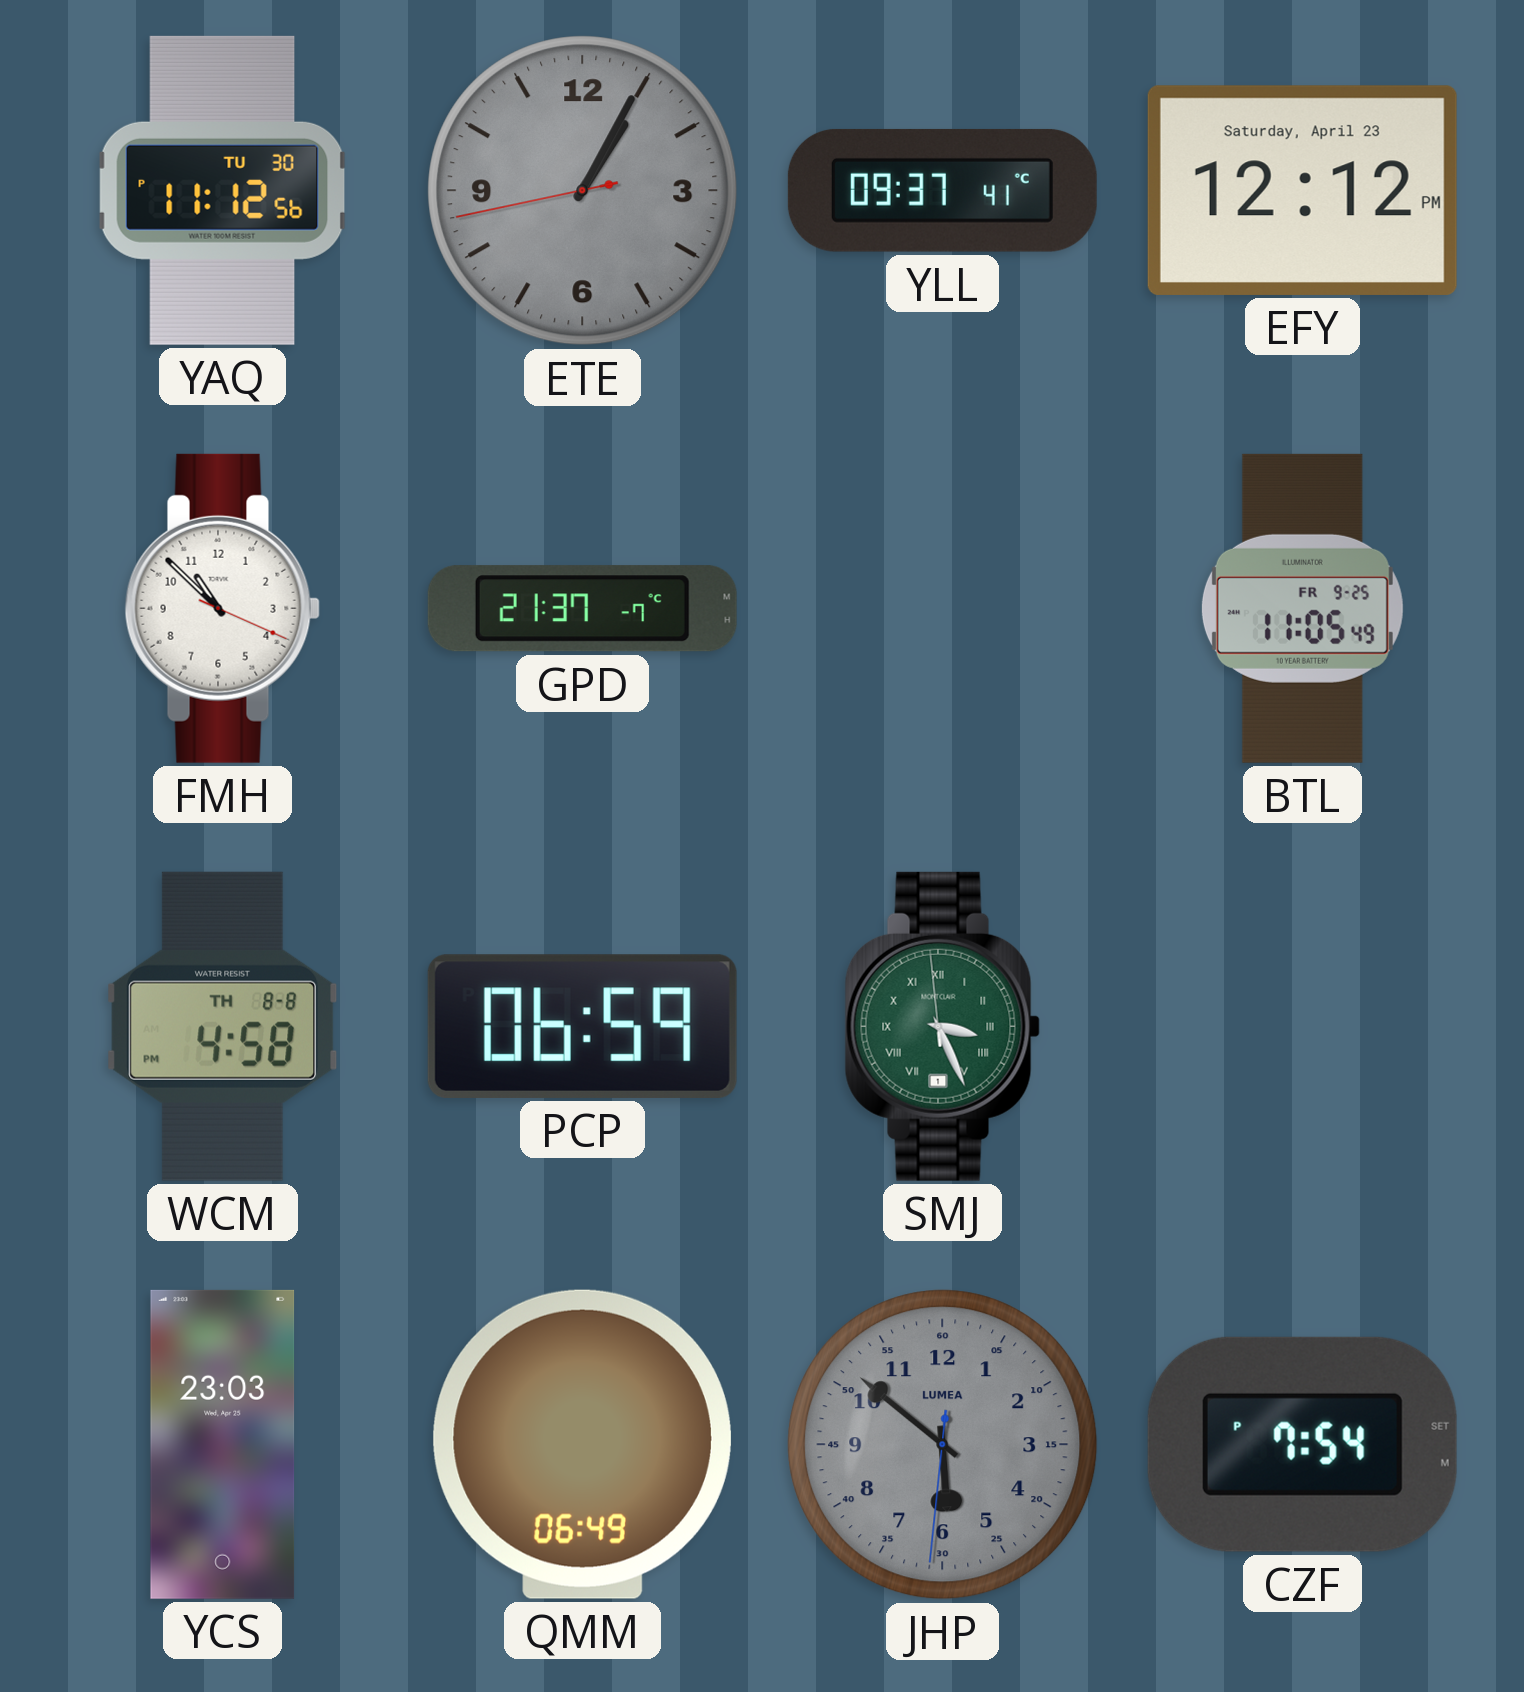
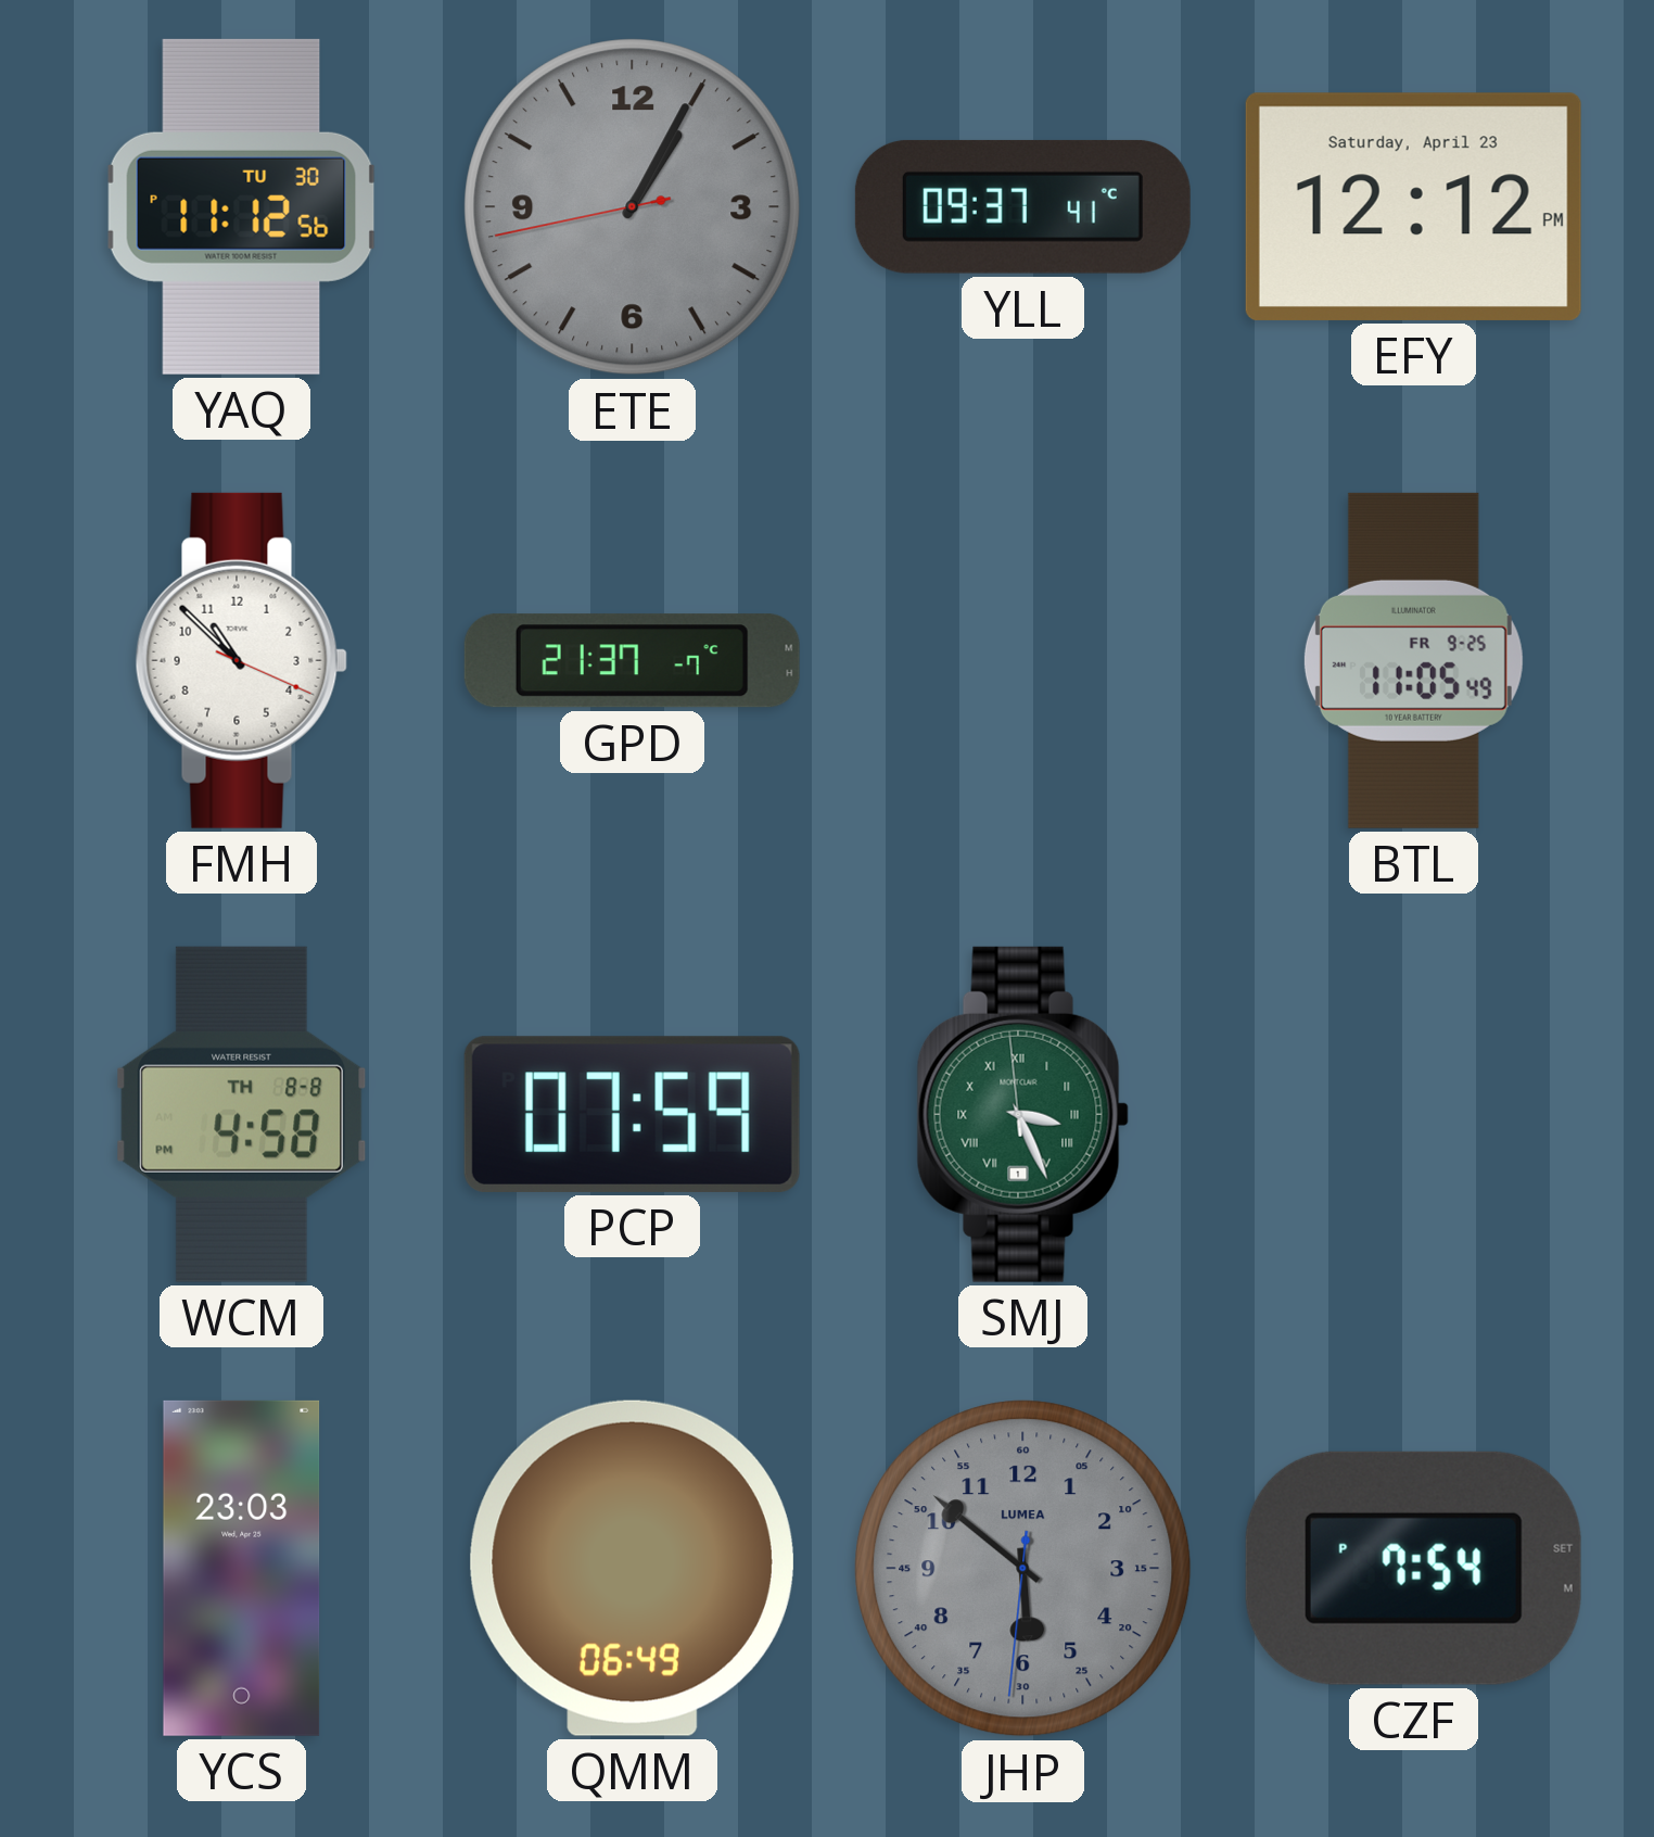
PCP: 06:59 -> 07:59
